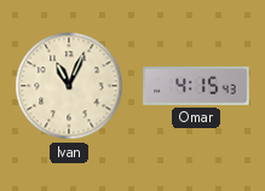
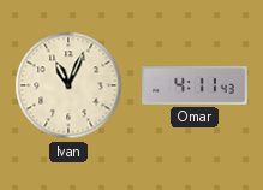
Omar: 4:15 -> 4:11
